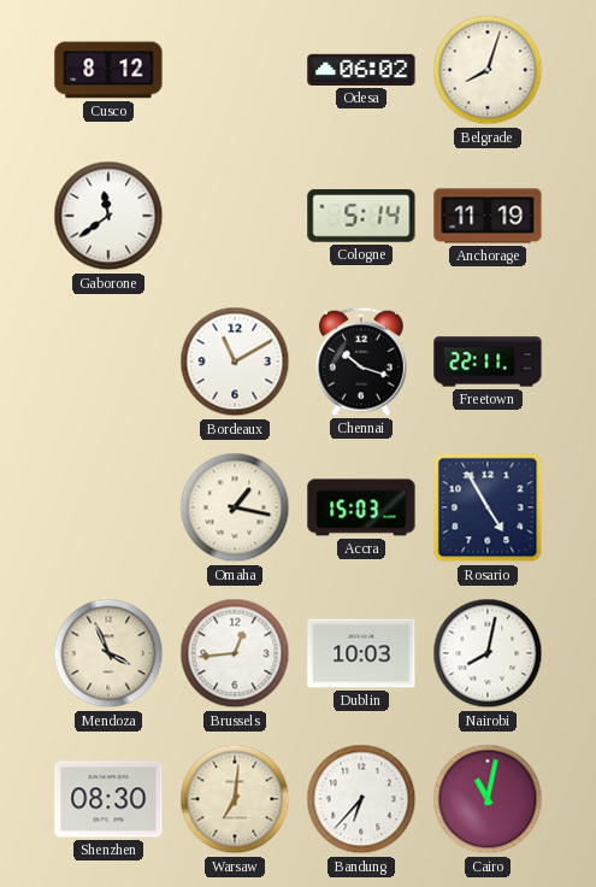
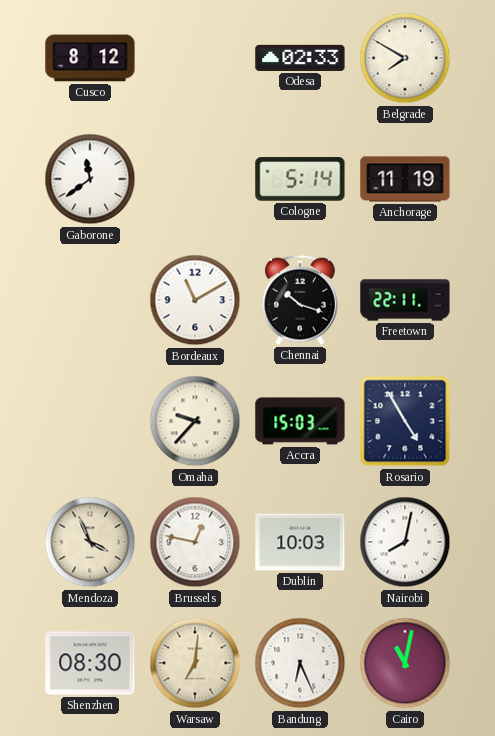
Odesa: 06:02 -> 02:33
Belgrade: 8:03 -> 7:50
Omaha: 1:17 -> 9:37
Brussels: 12:44 -> 12:47
Bandung: 6:37 -> 6:26
